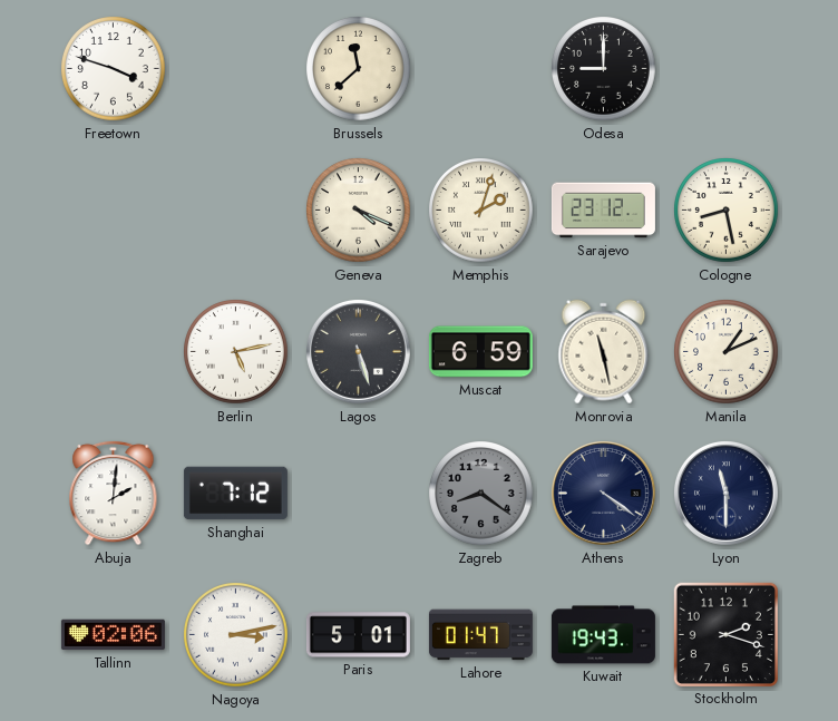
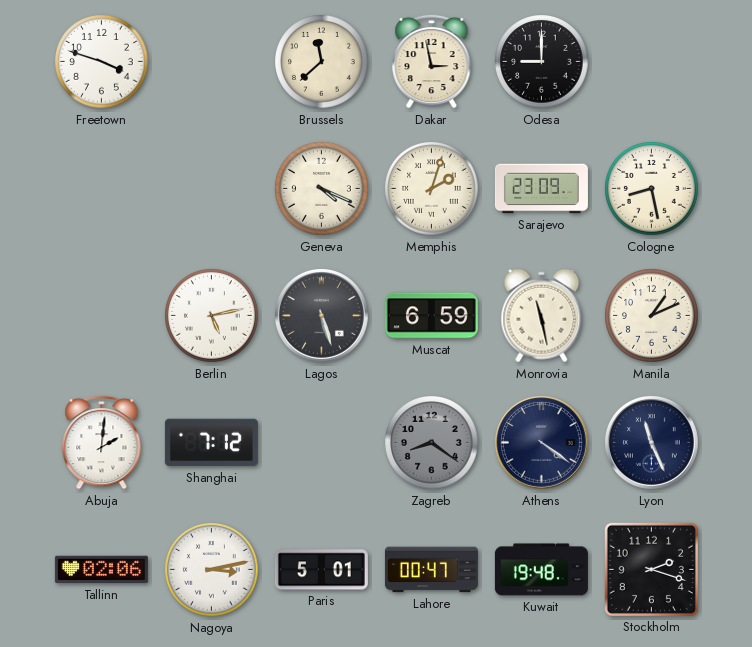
Dakar: none -> 2:58
Sarajevo: 23:12 -> 23:09
Lyon: 11:30 -> 11:26
Lahore: 01:47 -> 00:47
Kuwait: 19:43 -> 19:48
